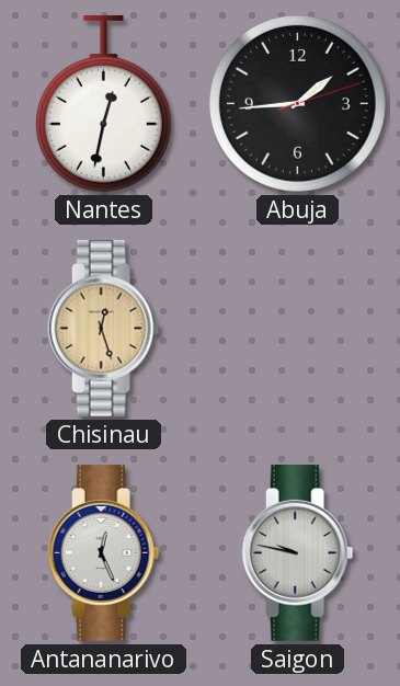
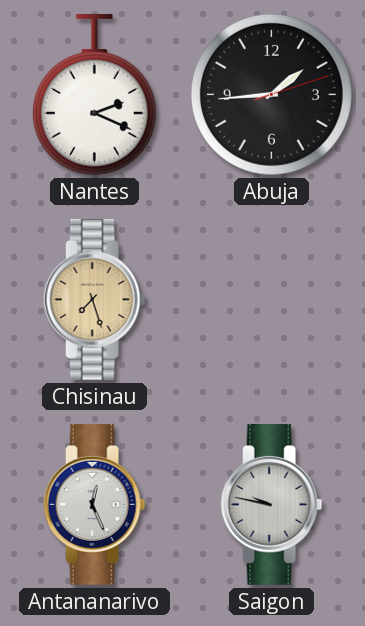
Nantes: 12:32 -> 2:19
Chisinau: 12:27 -> 7:27
